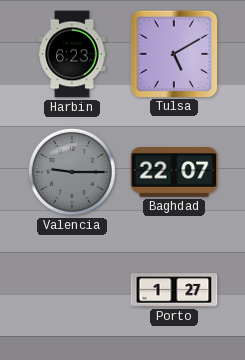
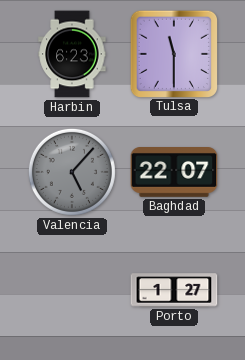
Tulsa: 5:10 -> 11:30
Valencia: 9:15 -> 5:07
